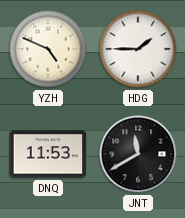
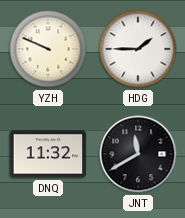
YZH: 4:49 -> 9:49
DNQ: 11:53 -> 11:32
